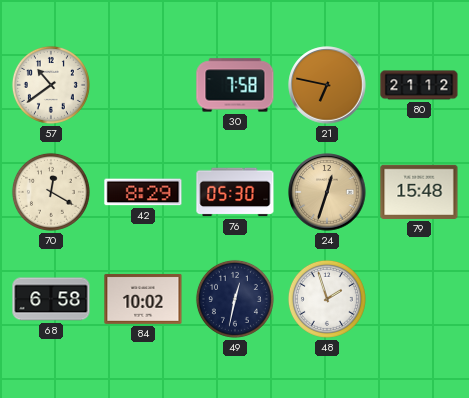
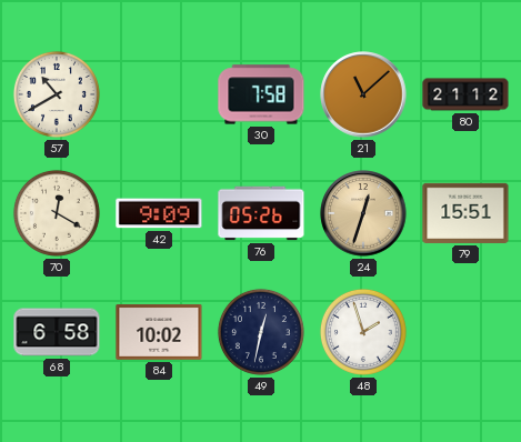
57: 10:39 -> 10:40
21: 6:47 -> 11:08
42: 8:29 -> 9:09
76: 05:30 -> 05:26
79: 15:48 -> 15:51
